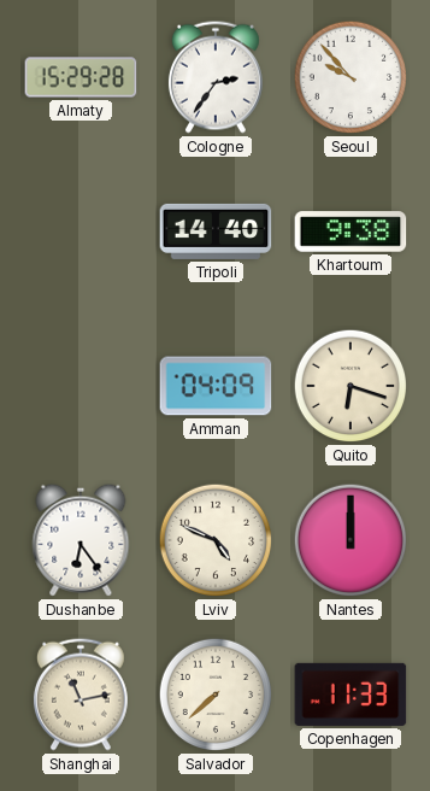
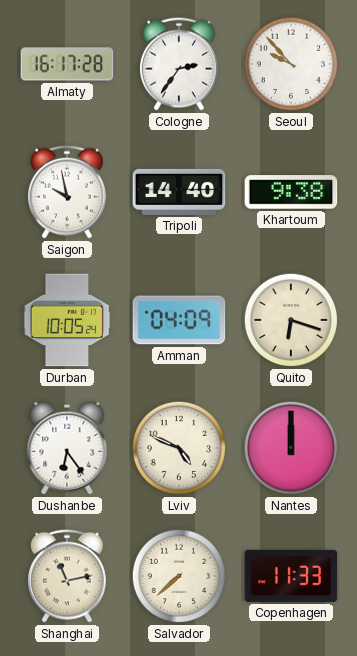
Almaty: 15:29 -> 16:17
Saigon: none -> 9:58
Durban: none -> 10:05
